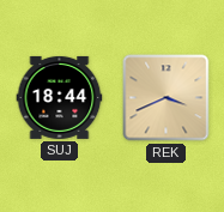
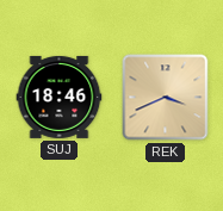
SUJ: 18:44 -> 18:46
